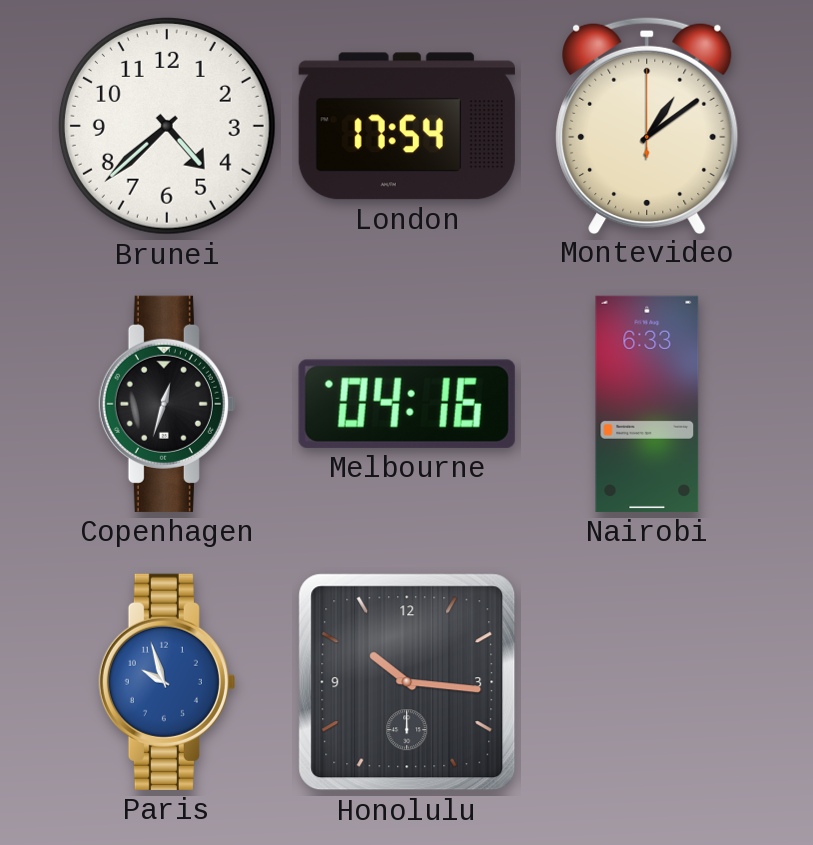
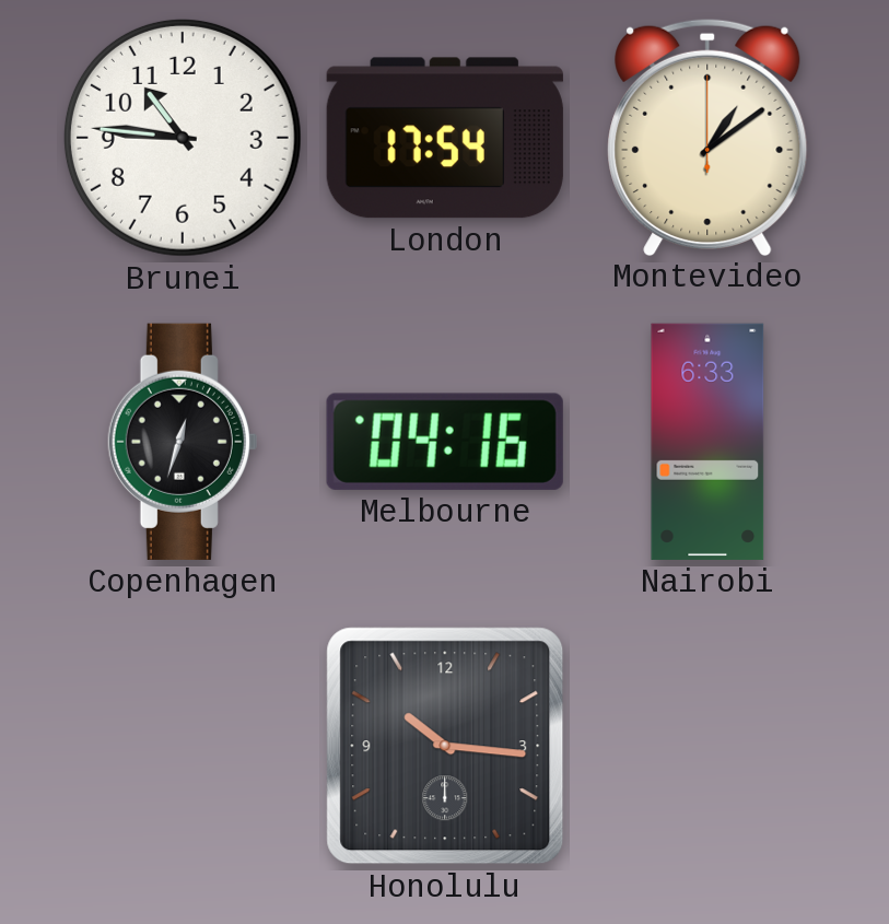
Brunei: 4:38 -> 10:46
Paris: 9:57 -> none
